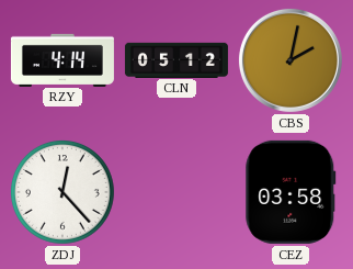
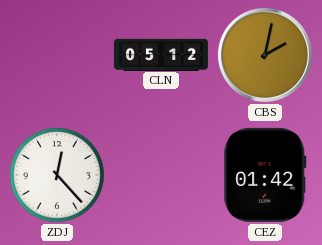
RZY: 4:14 -> none
CEZ: 03:58 -> 01:42
